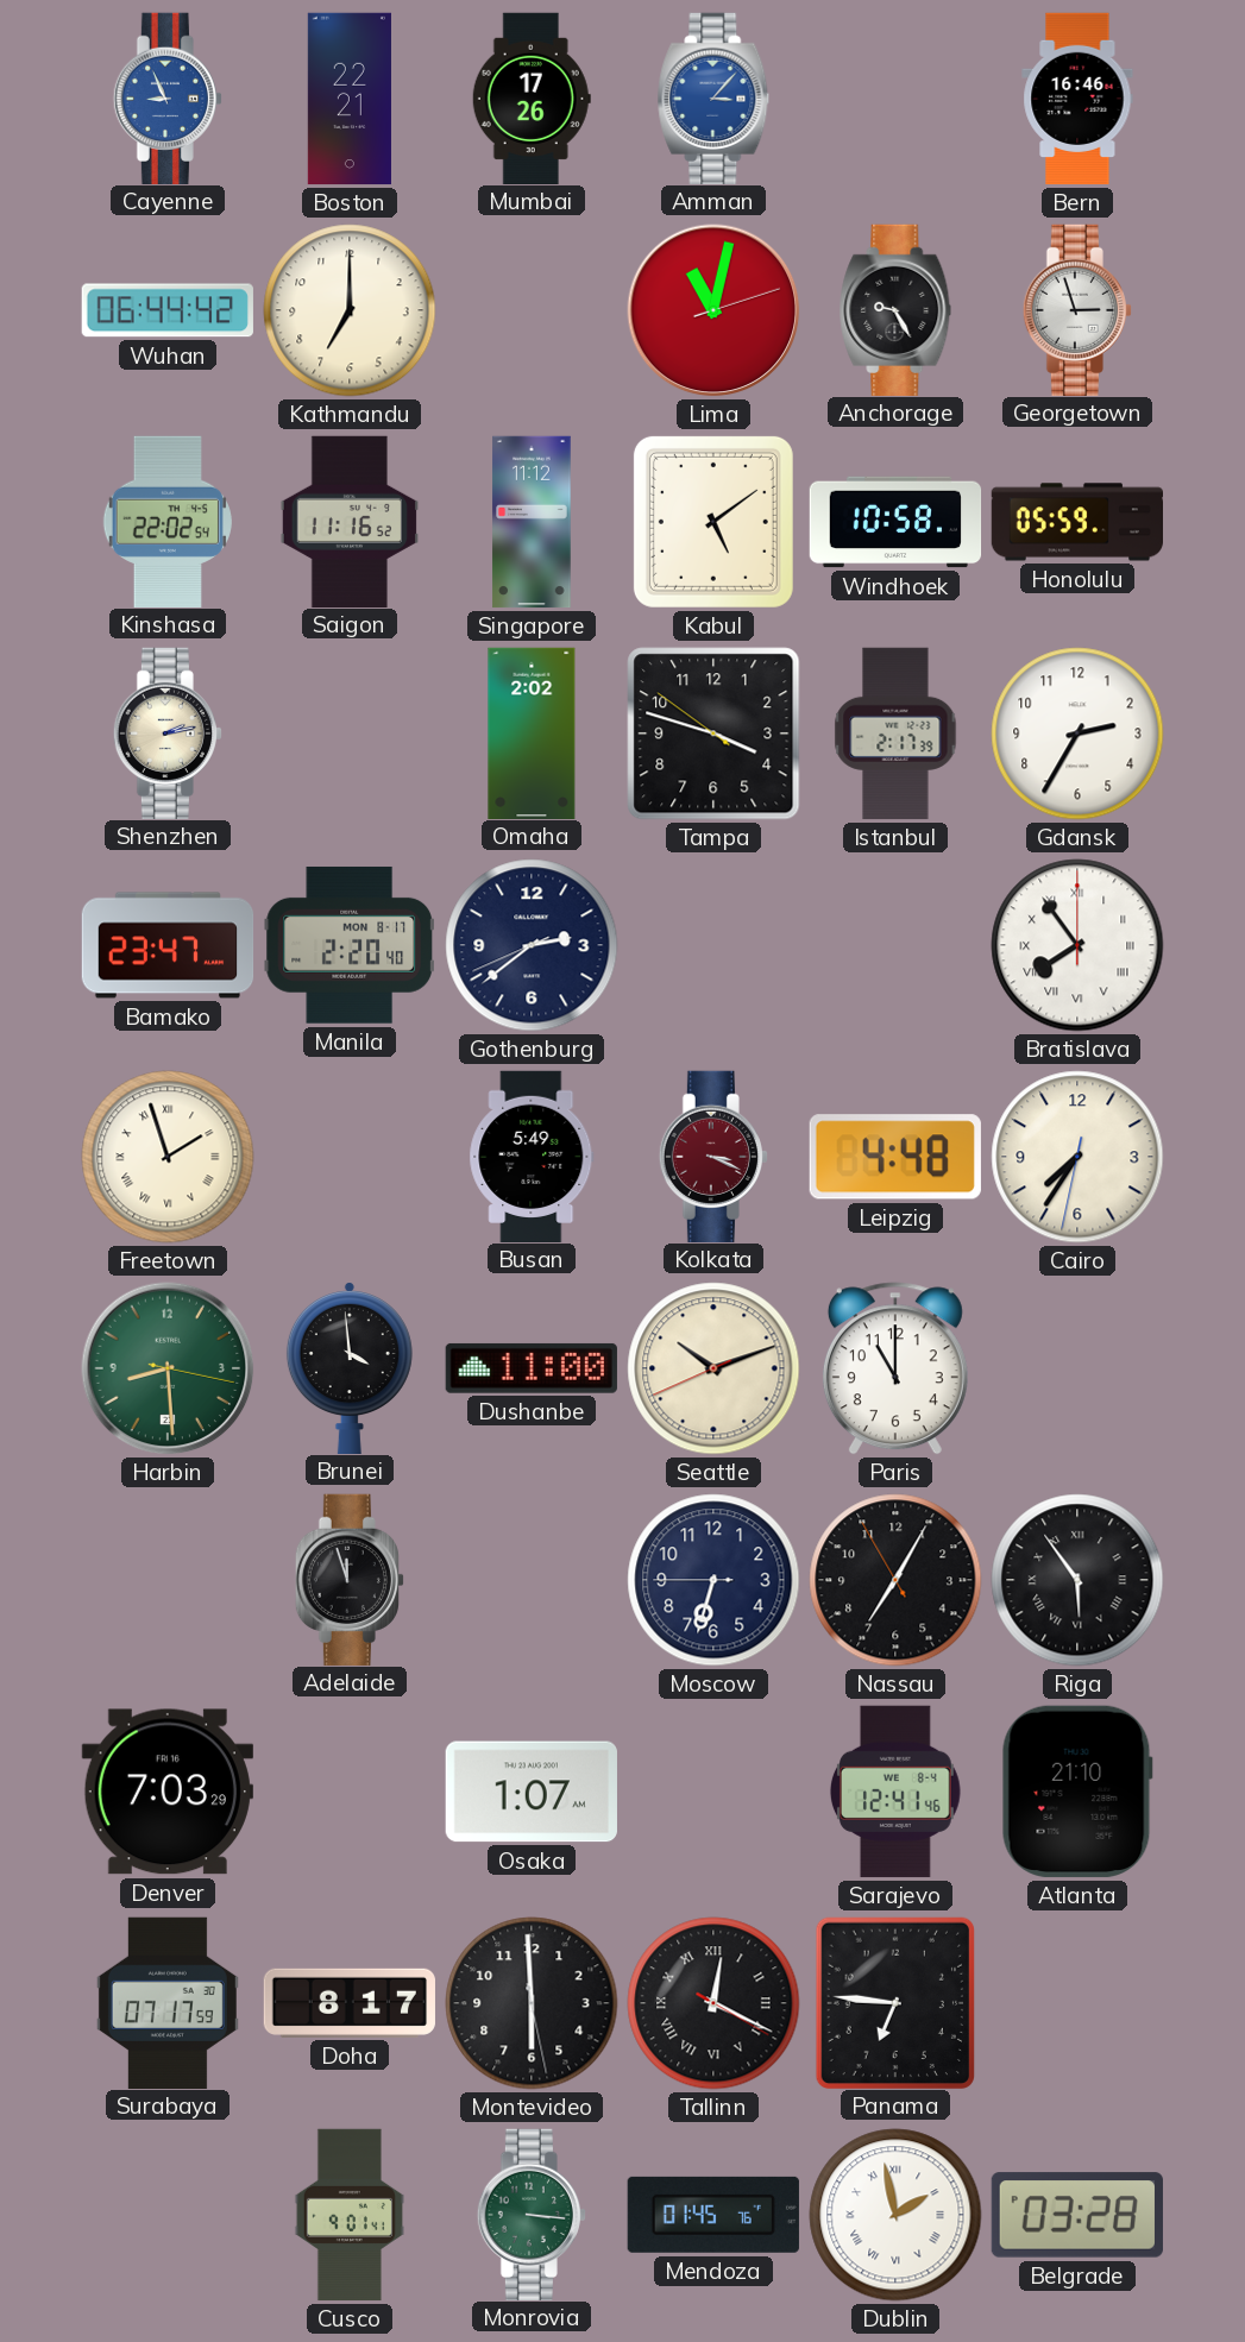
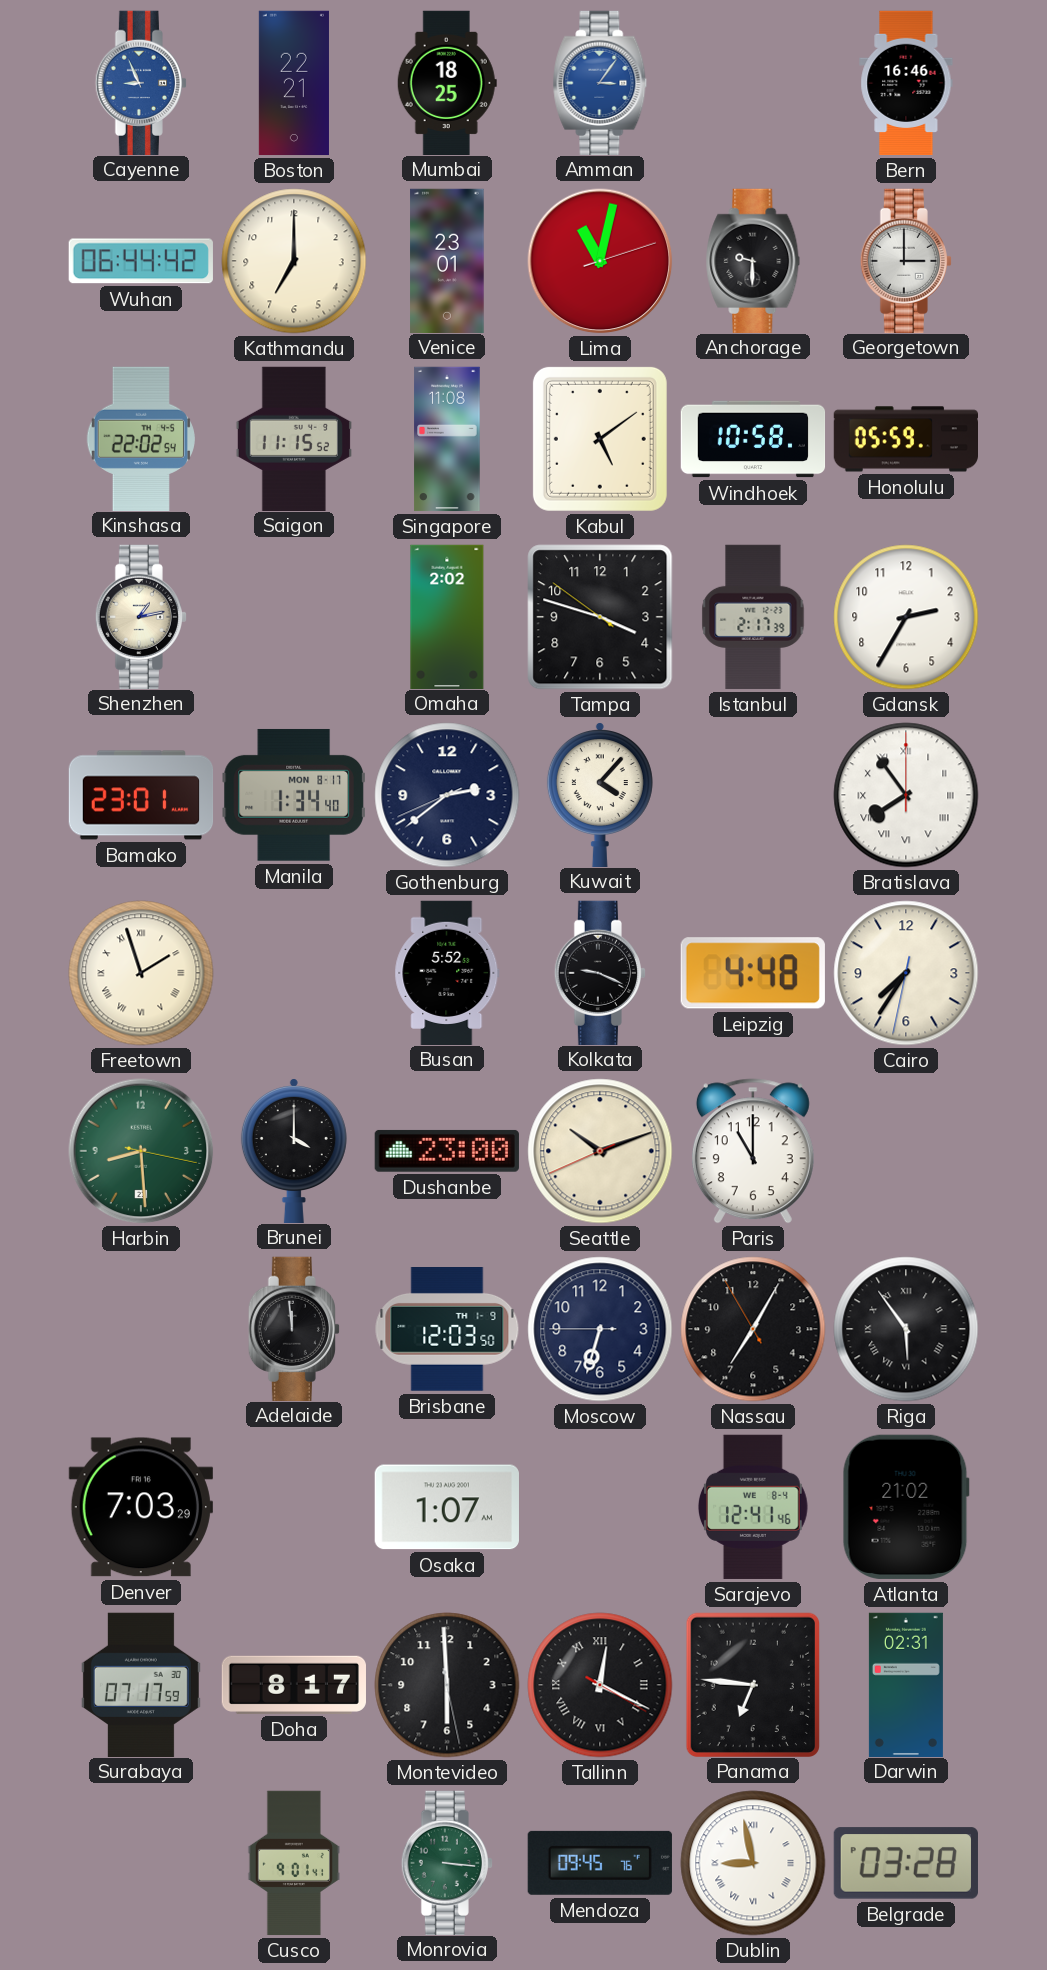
Mumbai: 17:26 -> 18:25
Amman: 3:07 -> 3:06
Venice: none -> 23:01
Anchorage: 9:25 -> 9:30
Georgetown: 2:57 -> 3:00
Saigon: 11:16 -> 11:15
Singapore: 11:12 -> 11:08
Shenzhen: 2:13 -> 1:13
Bamako: 23:47 -> 23:01
Manila: 2:20 -> 1:34
Kuwait: none -> 4:07
Busan: 5:49 -> 5:52
Kolkata: 3:19 -> 9:19
Kolkata dial: burgundy -> black
Brunei: 3:59 -> 4:00
Dushanbe: 11:00 -> 23:00
Adelaide: 11:57 -> 11:59
Brisbane: none -> 12:03
Atlanta: 21:10 -> 21:02
Darwin: none -> 02:31
Mendoza: 01:45 -> 09:45
Dublin: 1:58 -> 8:58
